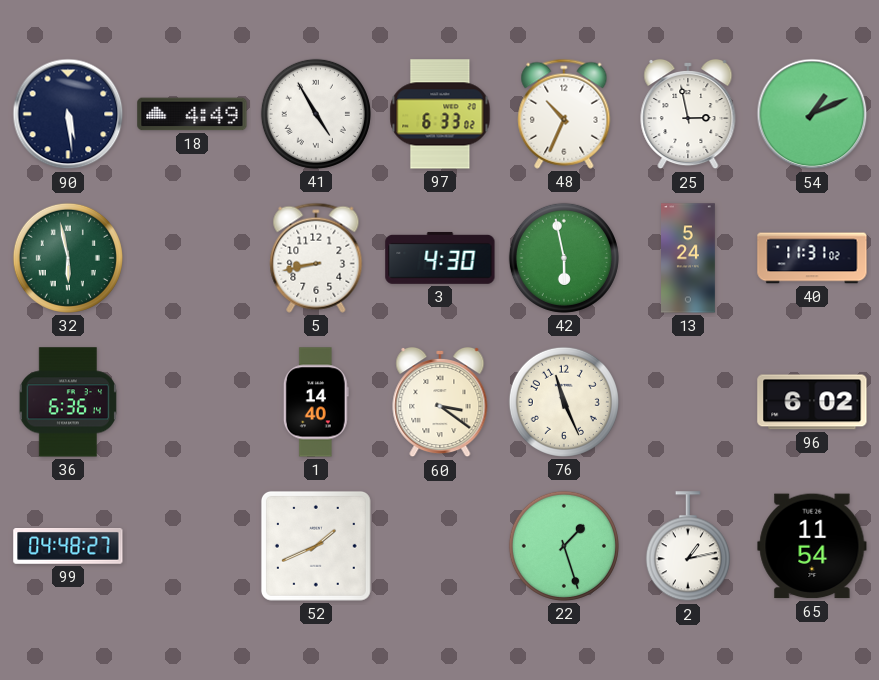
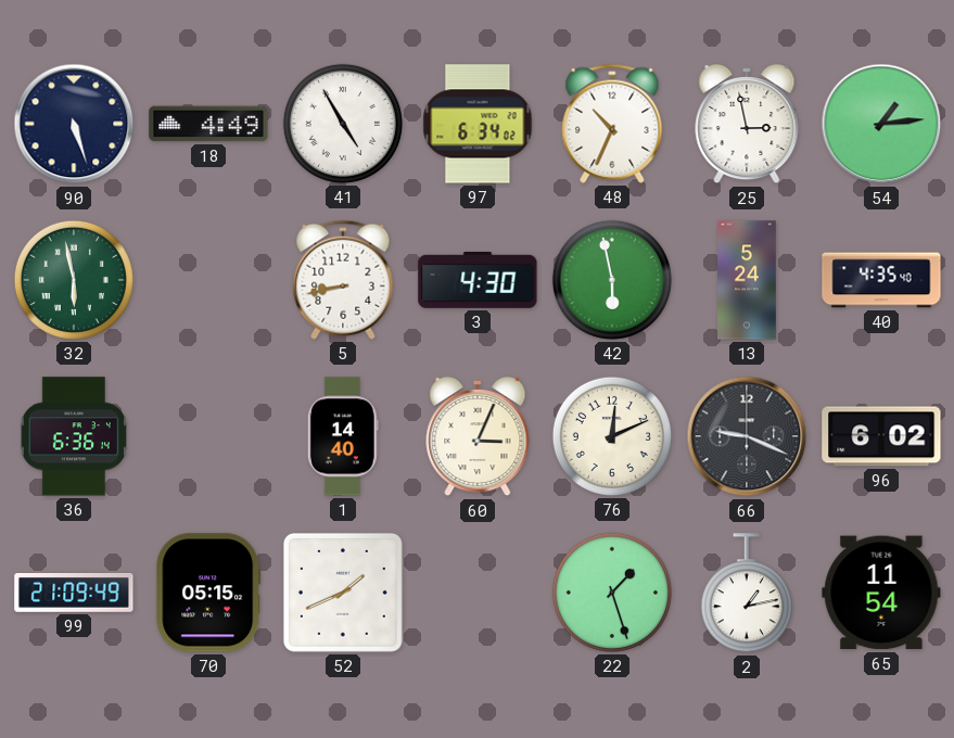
90: 5:29 -> 5:27
97: 6:33 -> 6:34
54: 1:11 -> 1:14
40: 11:31 -> 4:35
60: 3:21 -> 3:04
76: 11:26 -> 12:11
66: none -> 9:19
99: 04:48 -> 21:09
70: none -> 05:15
